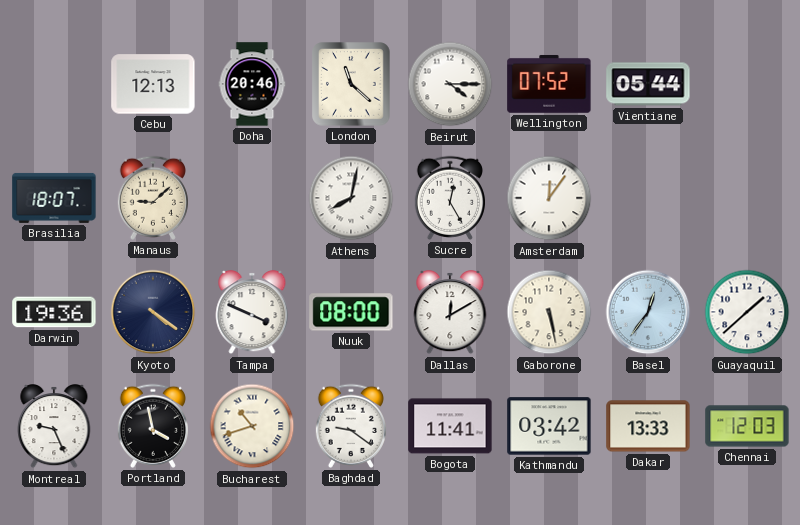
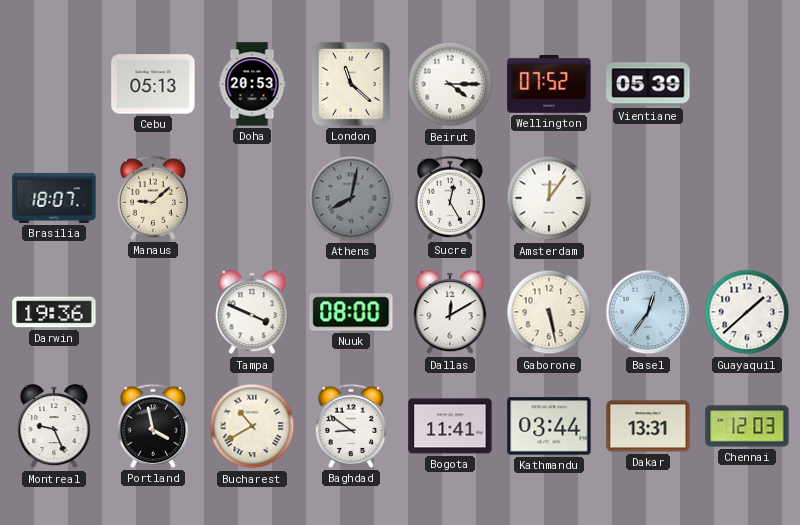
Cebu: 12:13 -> 05:13
Doha: 20:46 -> 20:53
Vientiane: 05:44 -> 05:39
Athens dial: white -> grey
Kyoto: 4:21 -> none
Bucharest: 10:42 -> 10:40
Baghdad: 9:21 -> 8:51
Kathmandu: 03:42 -> 03:44
Dakar: 13:33 -> 13:31
